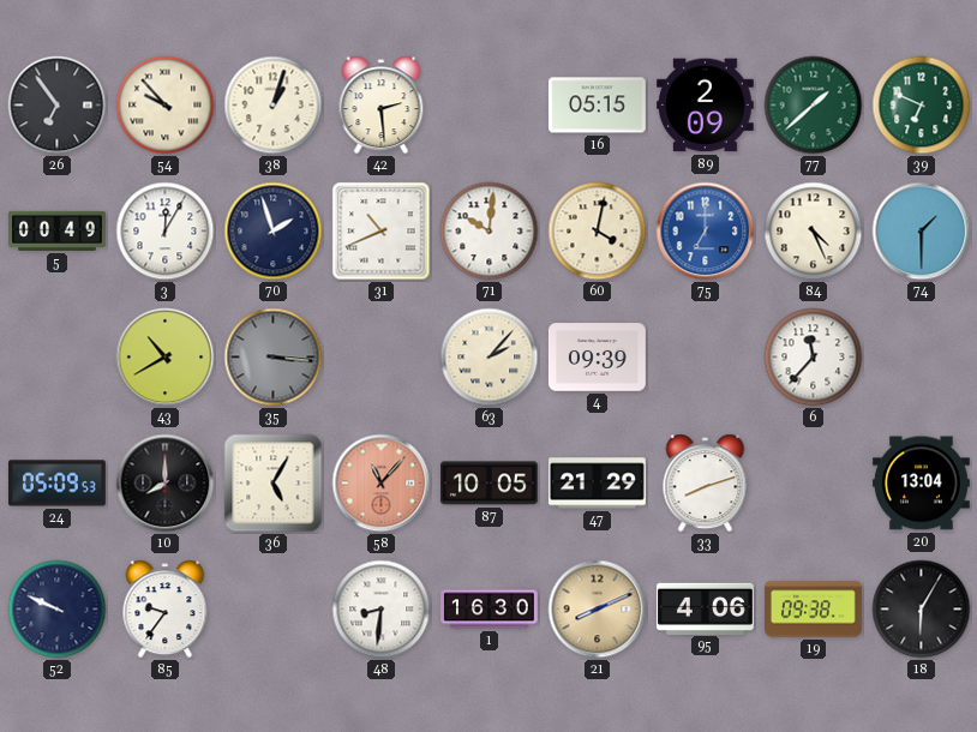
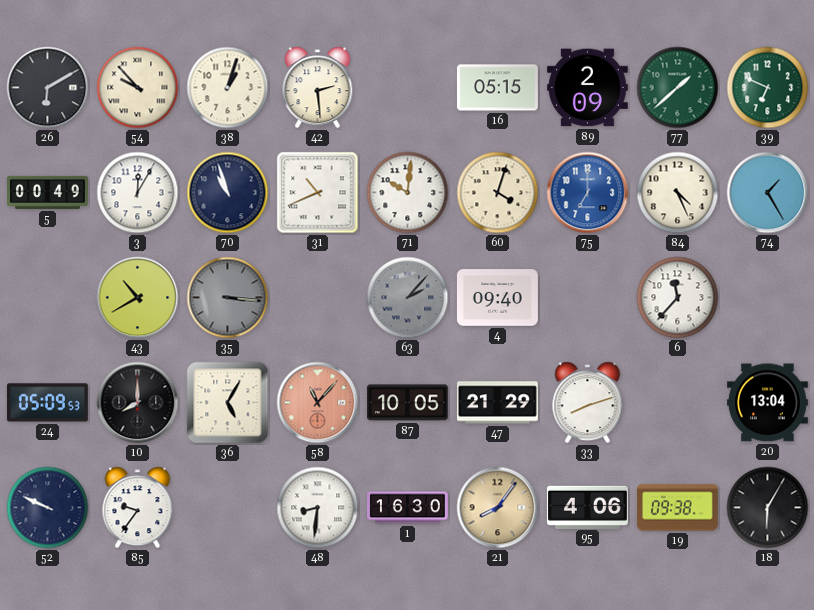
26: 6:54 -> 6:10
70: 1:57 -> 10:57
60: 4:02 -> 4:03
74: 1:30 -> 1:25
63 dial: cream -> grey
4: 09:39 -> 09:40
21: 8:11 -> 8:06
